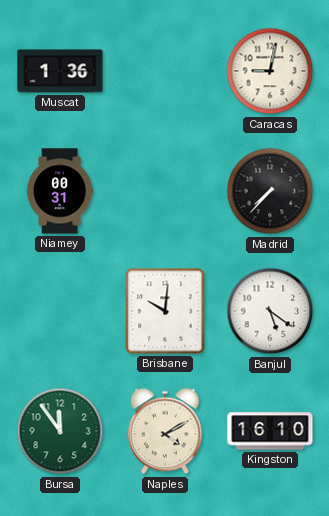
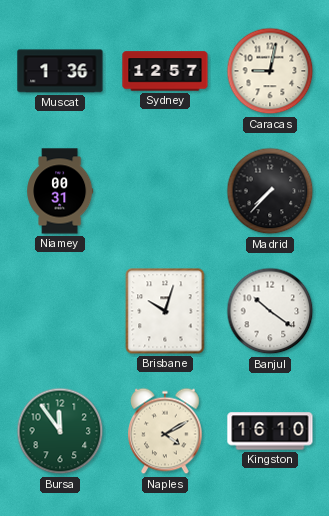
Sydney: none -> 12:57
Brisbane: 10:01 -> 10:03
Banjul: 5:21 -> 10:21
